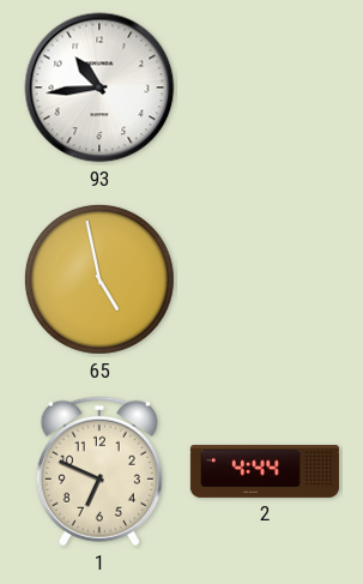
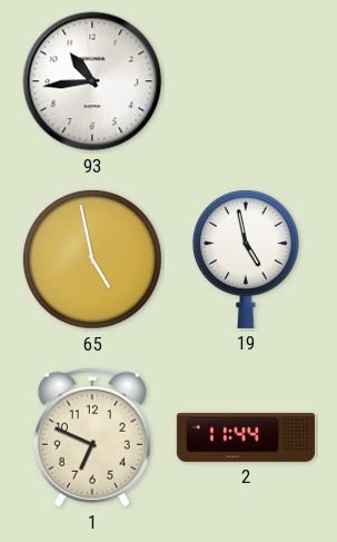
19: none -> 4:58
2: 4:44 -> 11:44
